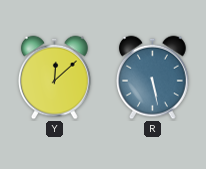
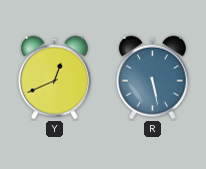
Y: 12:08 -> 12:41
